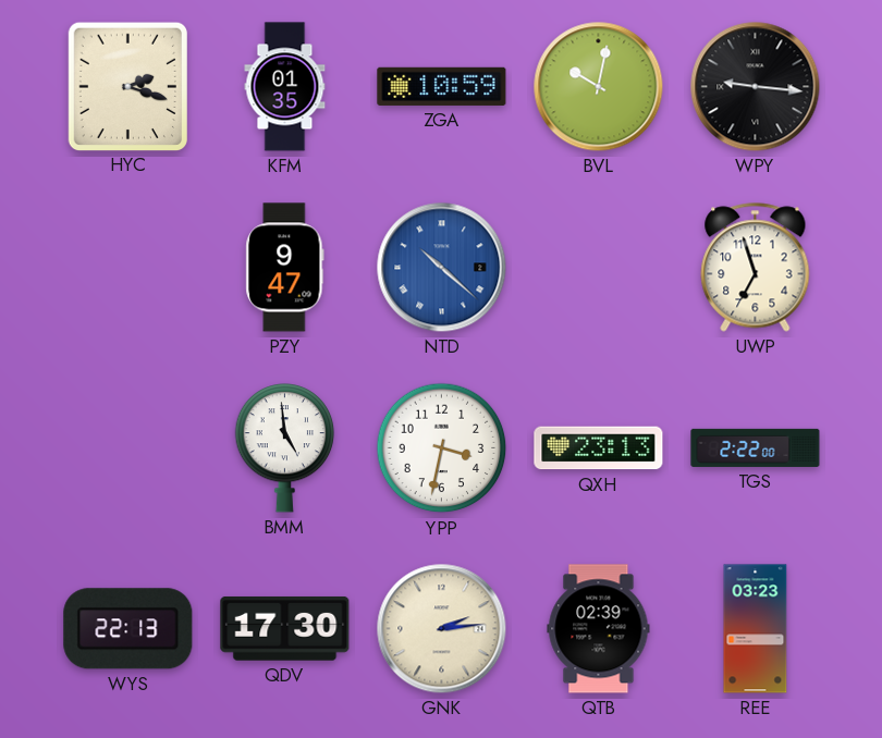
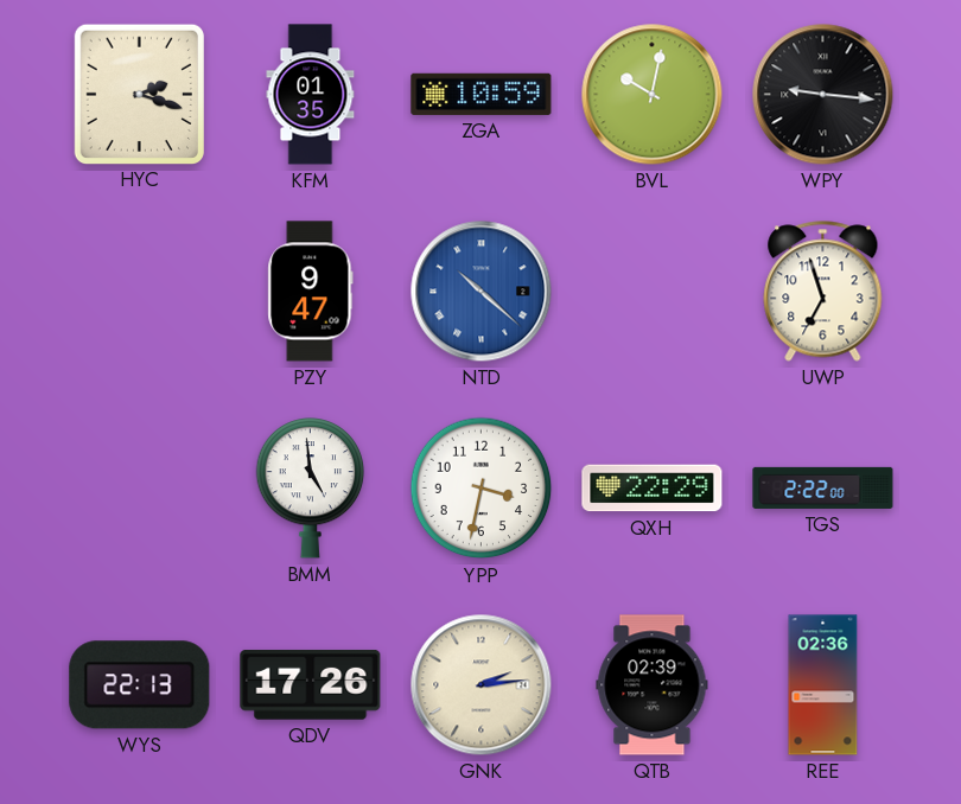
QXH: 23:13 -> 22:29
QDV: 17:30 -> 17:26
REE: 03:23 -> 02:36
